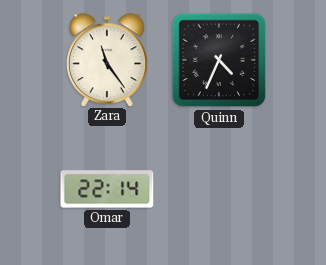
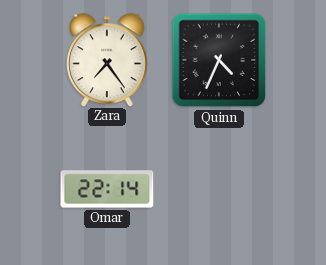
Zara: 11:24 -> 7:24
